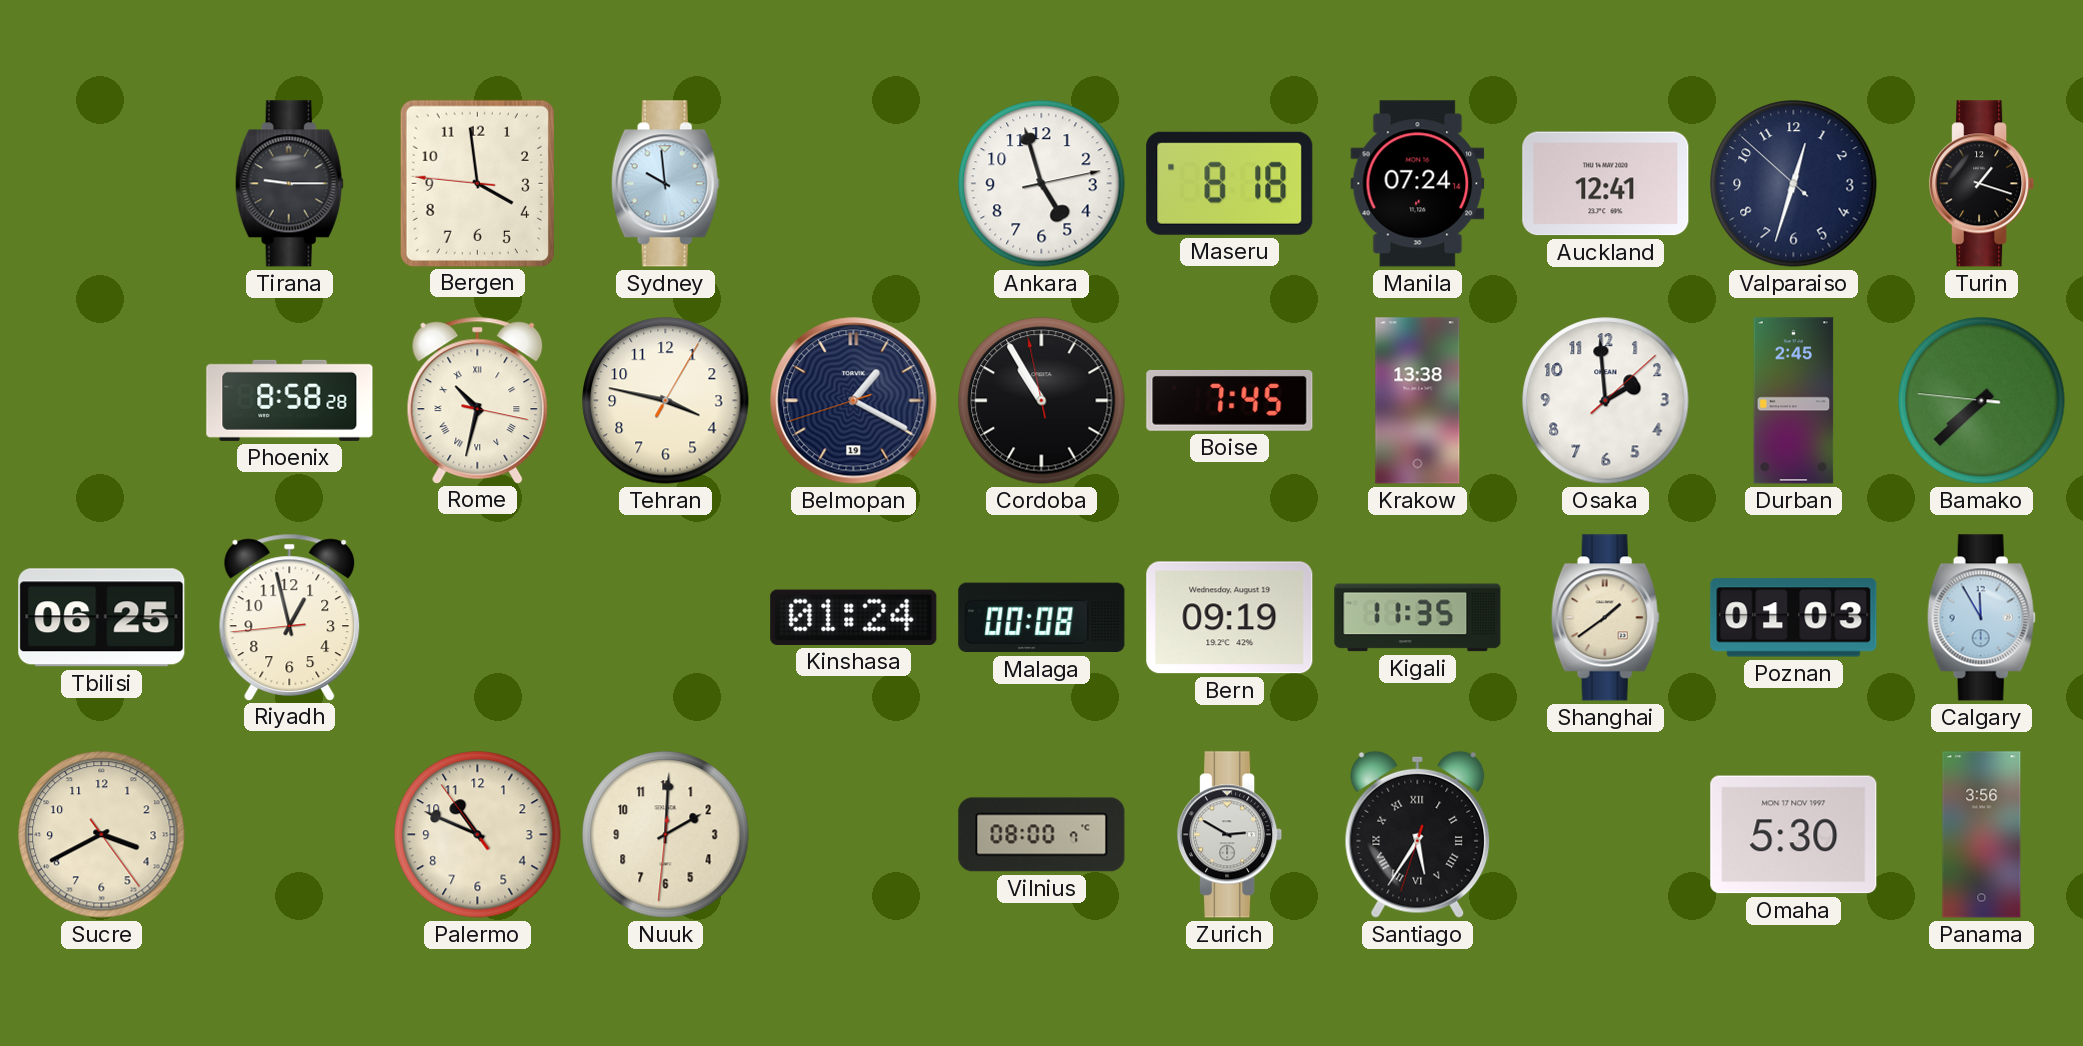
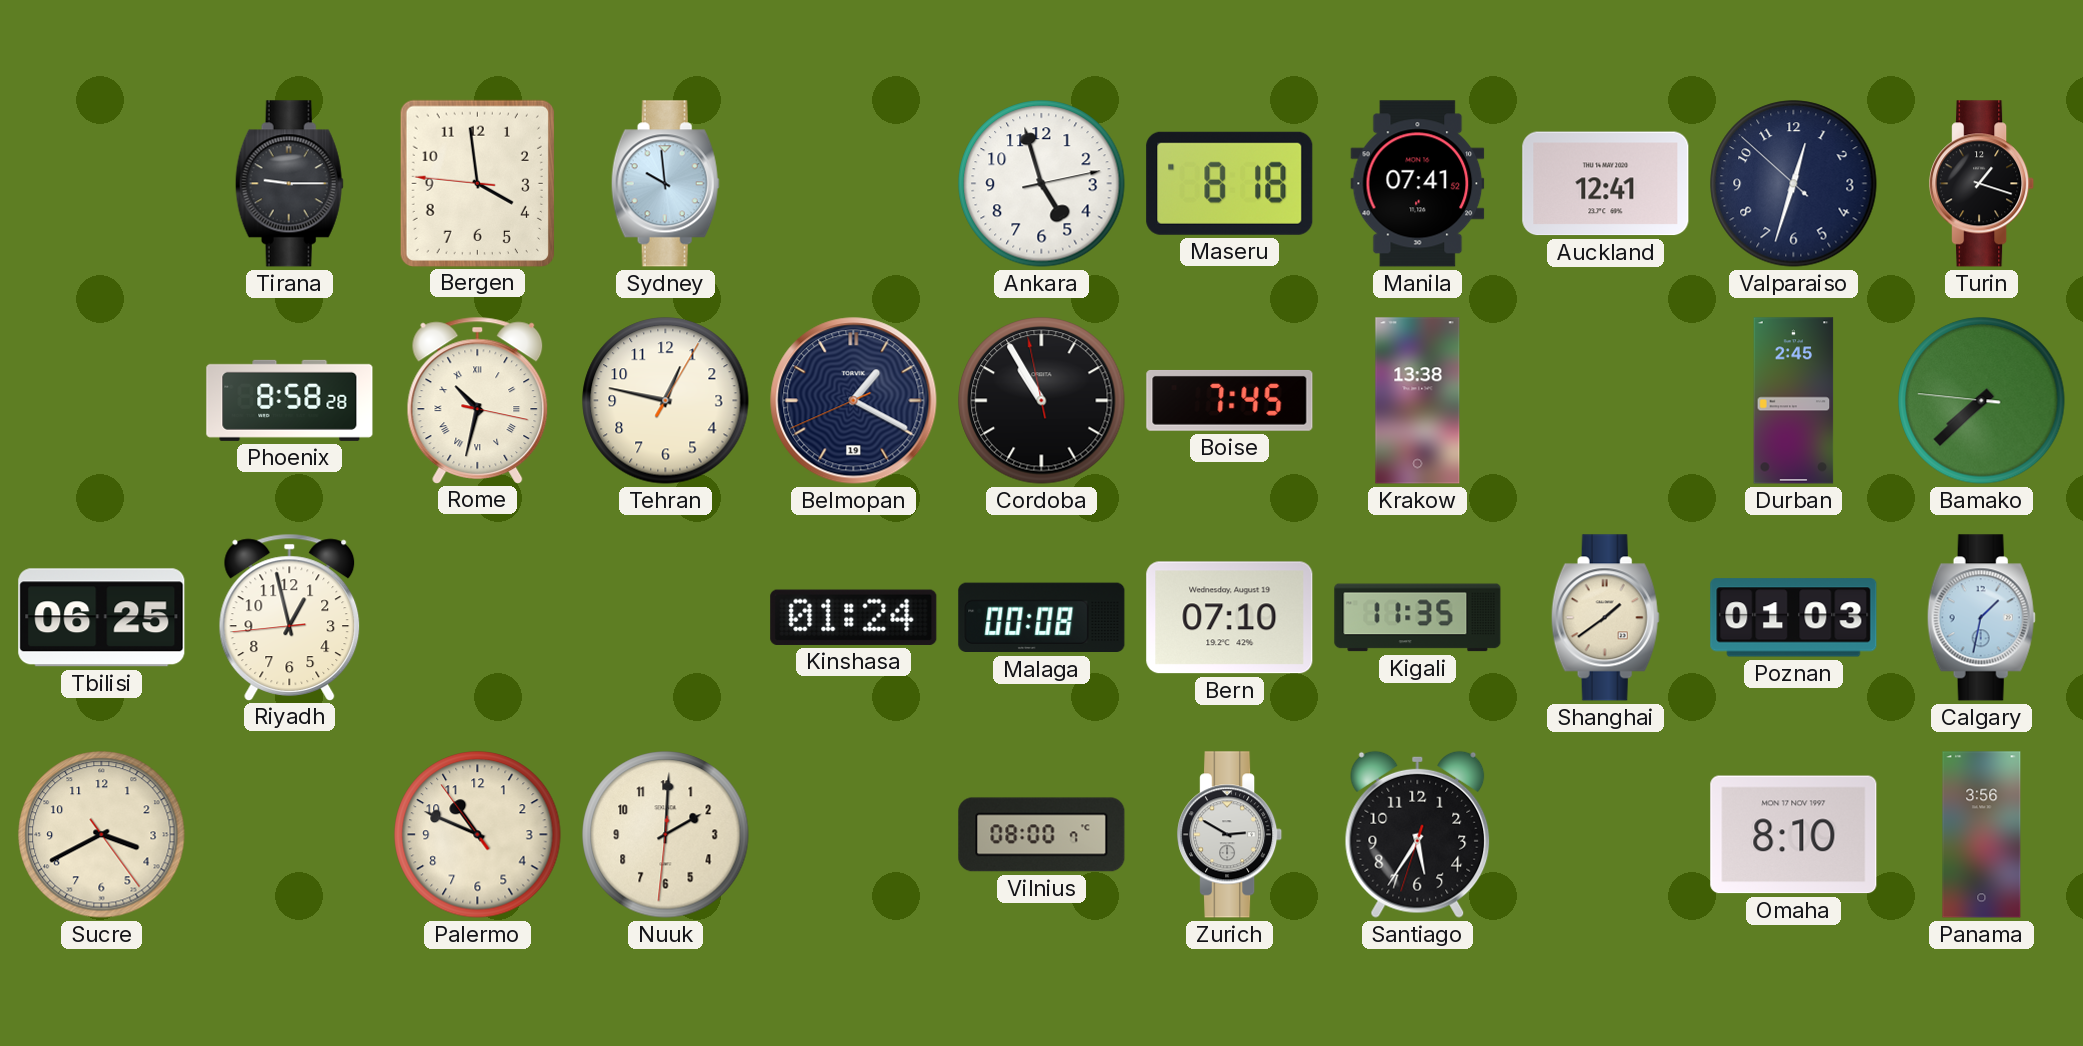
Manila: 07:24 -> 07:41
Tehran: 3:47 -> 12:47
Belmopan: 1:19:42 -> 1:19:41
Osaka: 1:59 -> none
Bern: 09:19 -> 07:10
Calgary: 11:55 -> 1:32
Santiago numerals: Roman -> Arabic
Omaha: 5:30 -> 8:10
